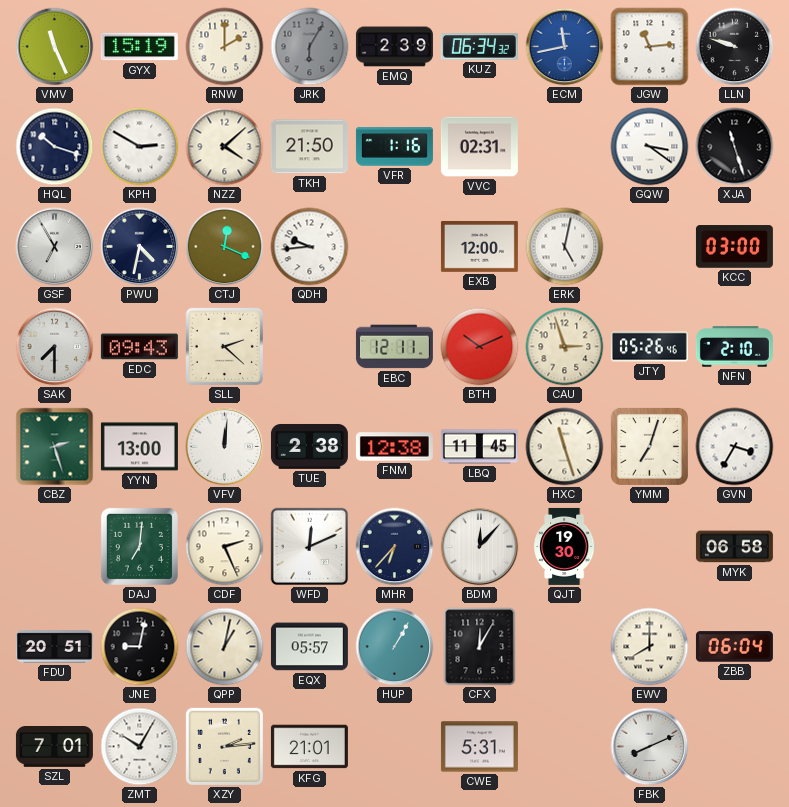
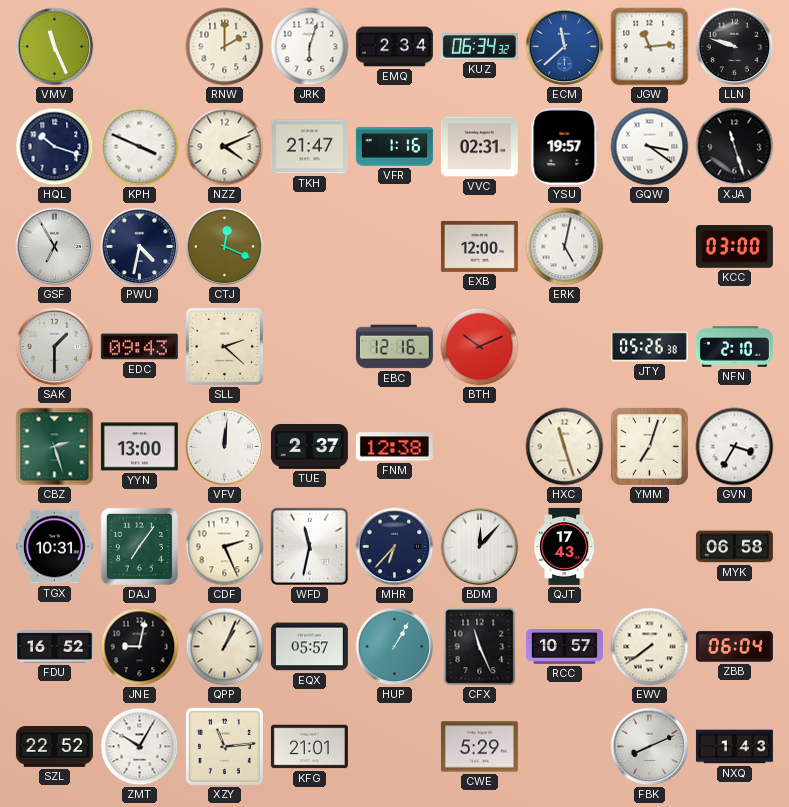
GYX: 15:19 -> none
JRK: 6:05 -> 6:03
JRK dial: grey -> white
EMQ: 2:39 -> 2:34
ECM: 11:43 -> 11:38
KPH: 2:50 -> 3:49
NZZ: 4:08 -> 4:11
TKH: 21:50 -> 21:47
YSU: none -> 19:57
QDH: 9:44 -> none
SAK: 7:30 -> 1:30
EBC: 12:11 -> 12:16
CAU: 2:57 -> none
JTY: 05:26:46 -> 05:26:38
TUE: 2:38 -> 2:37
LBQ: 11:45 -> none
TGX: none -> 10:31
DAJ: 7:01 -> 7:06
WFD: 12:11 -> 11:32
QJT: 19:30 -> 17:43
FDU: 20:51 -> 16:52
QPP: 1:02 -> 1:04
CFX: 12:05 -> 11:26
RCC: none -> 10:57
EWV: 8:00 -> 7:39
SZL: 7:01 -> 22:52
XZY: 2:14 -> 11:14
CWE: 5:31 -> 5:29
NXQ: none -> 1:43
